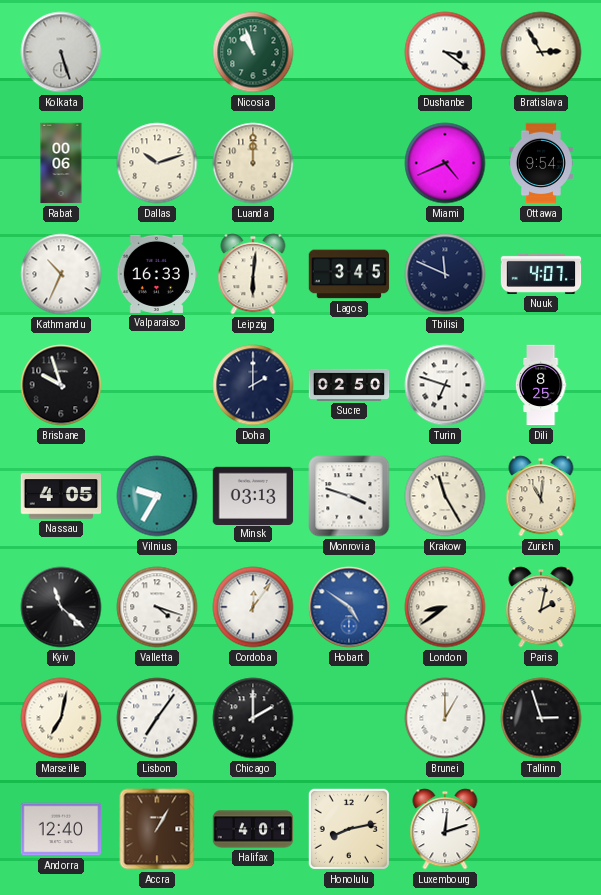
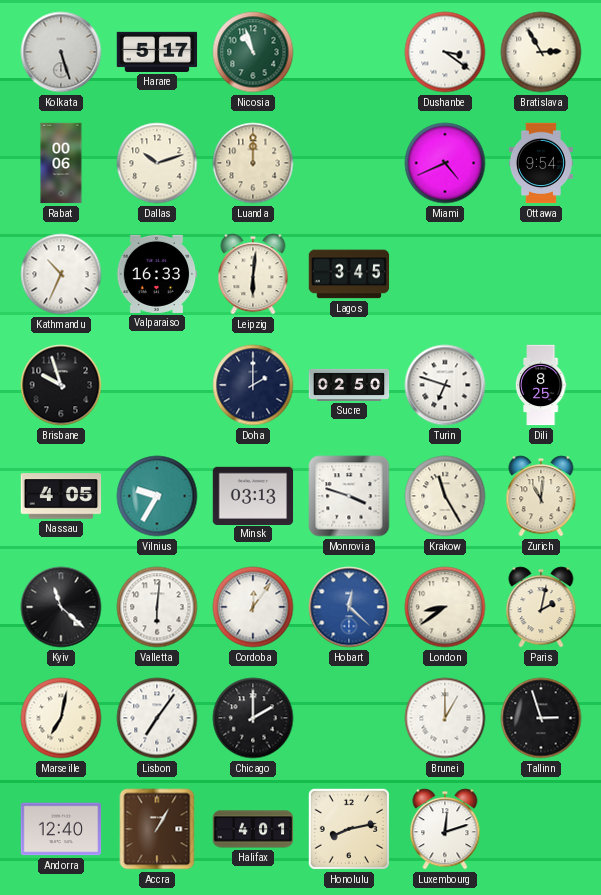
Harare: none -> 5:17
Tbilisi: 11:49 -> none
Nuuk: 4:07 -> none
Valletta: 4:18 -> 6:01
Hobart: 4:51 -> 12:22
